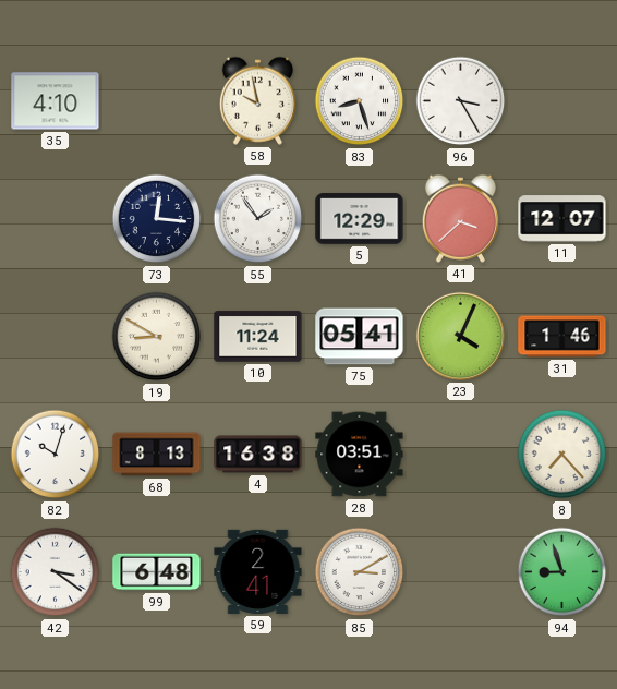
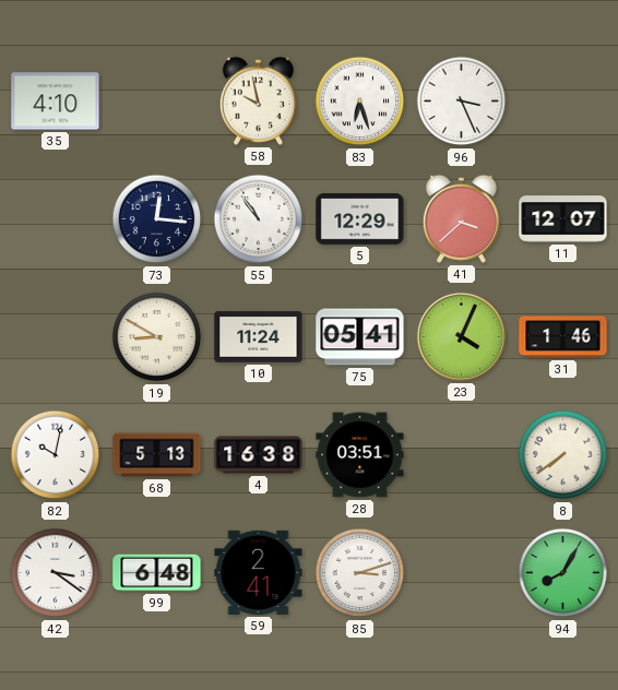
83: 8:27 -> 6:27
96: 3:25 -> 3:26
55: 1:54 -> 10:54
82: 10:03 -> 10:02
68: 8:13 -> 5:13
8: 7:23 -> 7:39
85: 3:10 -> 3:12
94: 8:57 -> 8:05
